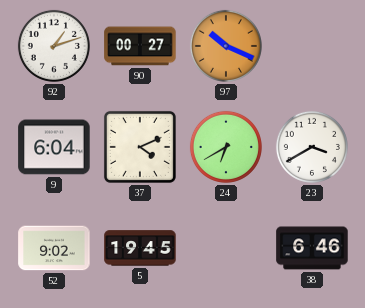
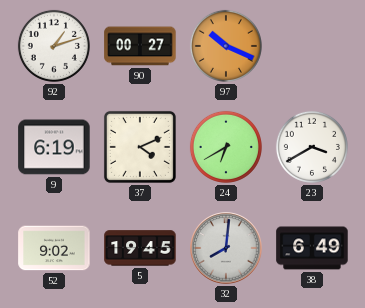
9: 6:04 -> 6:19
32: none -> 8:01
38: 6:46 -> 6:49
